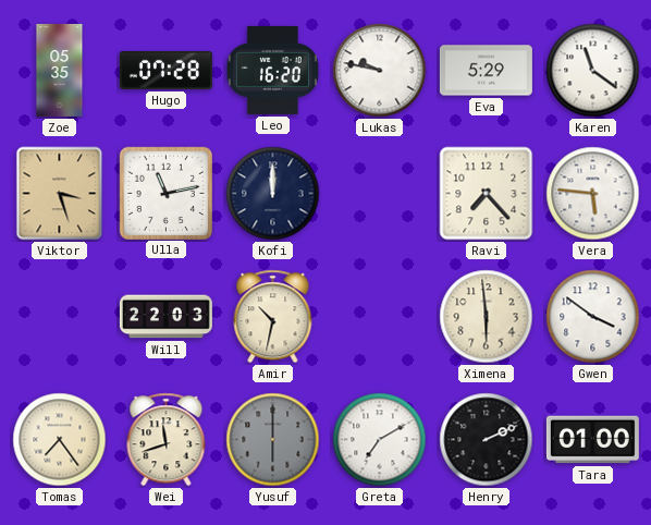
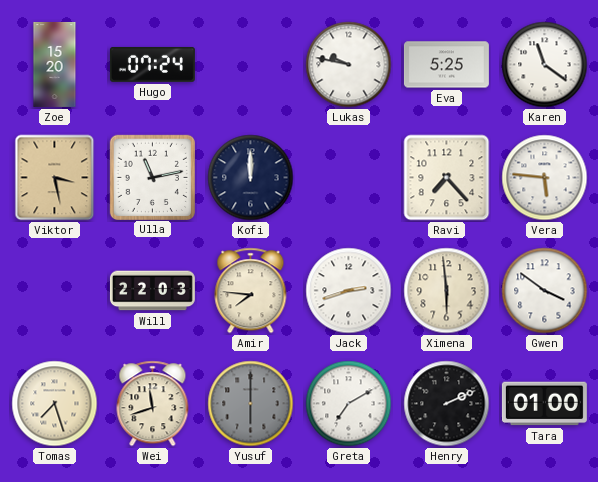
Zoe: 05:35 -> 15:20
Hugo: 07:28 -> 07:24
Leo: 16:20 -> none
Eva: 5:29 -> 5:25
Viktor: 3:27 -> 3:28
Amir: 10:32 -> 7:46
Jack: none -> 2:42
Tomas: 7:24 -> 7:27
